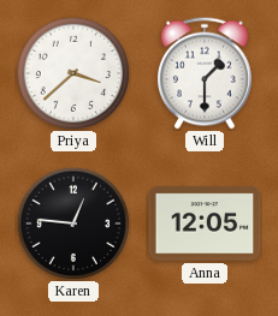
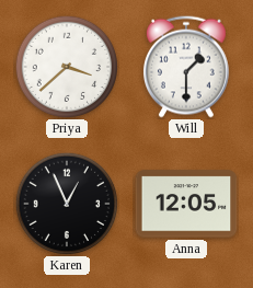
Karen: 12:46 -> 12:56
